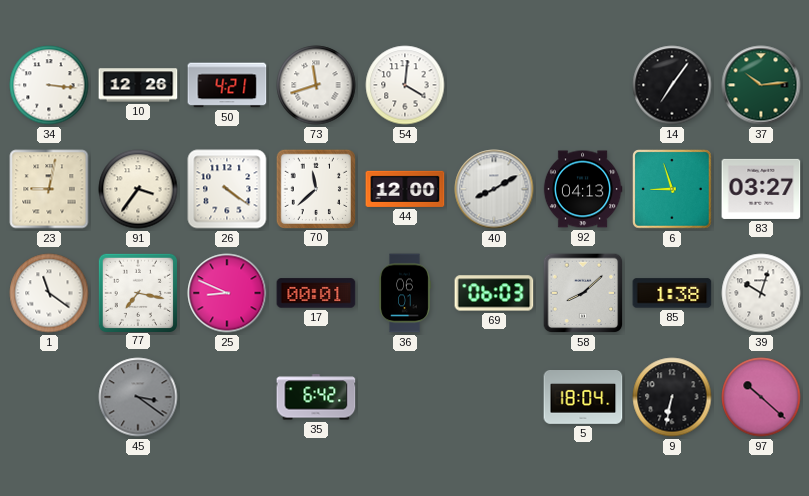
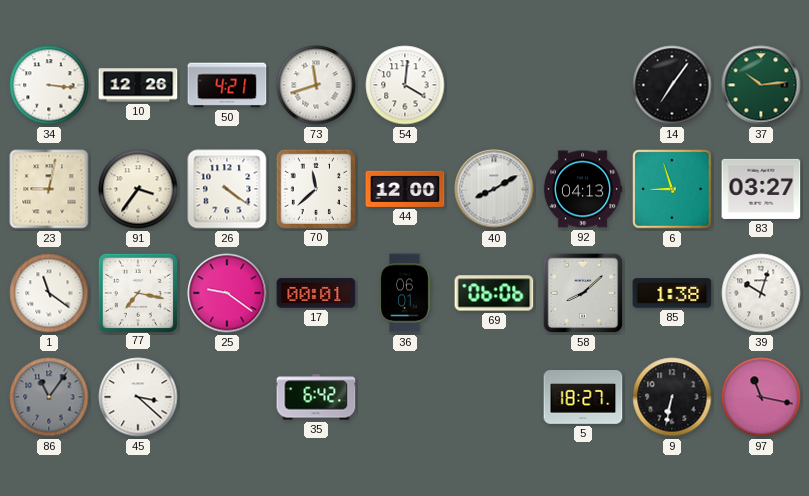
25: 8:49 -> 9:21
69: 06:03 -> 06:06
86: none -> 11:06
45: 3:21 -> 3:22
45 dial: grey -> white
5: 18:04 -> 18:27
97: 10:22 -> 11:17
